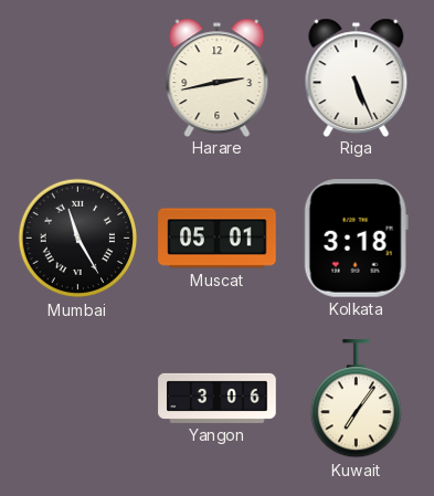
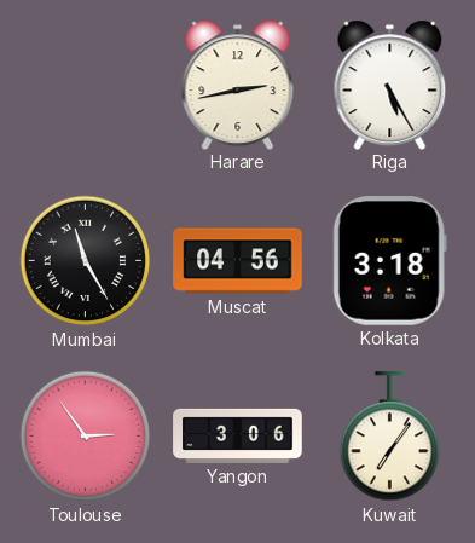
Riga: 5:26 -> 5:25
Muscat: 05:01 -> 04:56
Toulouse: none -> 2:54
